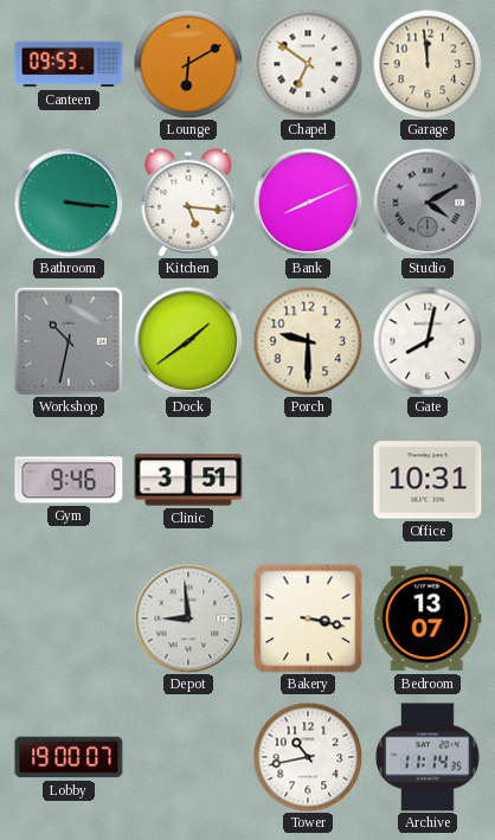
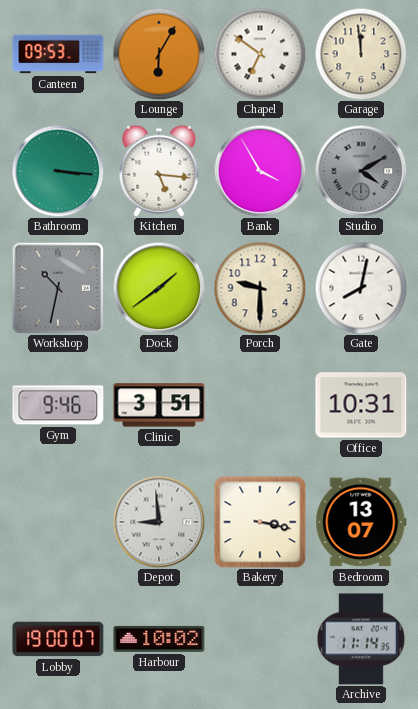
Lounge: 6:10 -> 6:05
Bank: 8:11 -> 3:55
Harbour: none -> 10:02
Tower: 10:43 -> none
